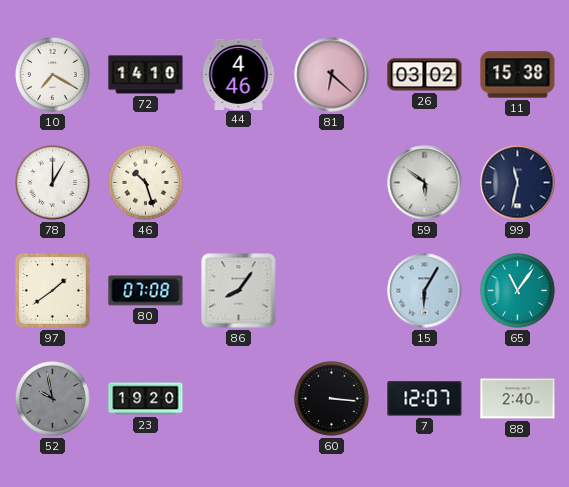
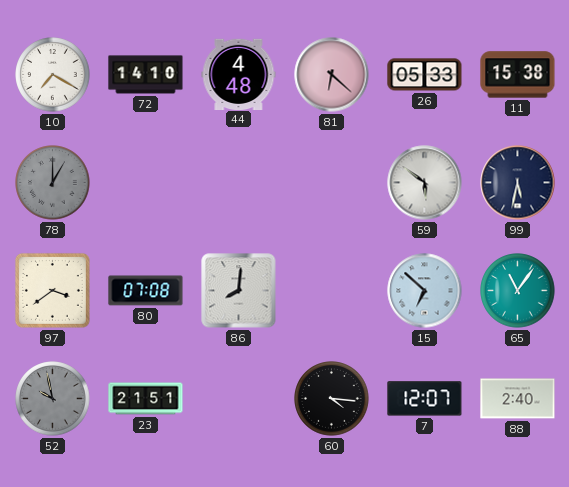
44: 4:46 -> 4:48
26: 03:02 -> 05:33
78 dial: white -> grey
46: 10:27 -> none
99: 11:32 -> 5:32
97: 1:39 -> 3:39
86: 8:06 -> 8:01
15: 6:05 -> 6:52
23: 19:20 -> 21:51
60: 3:16 -> 4:16
